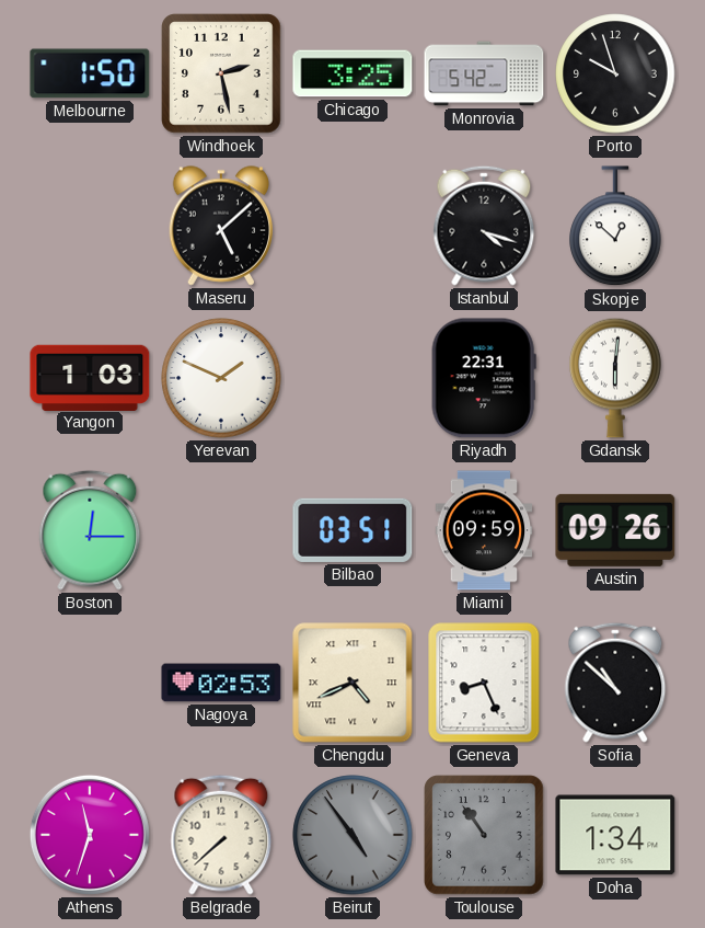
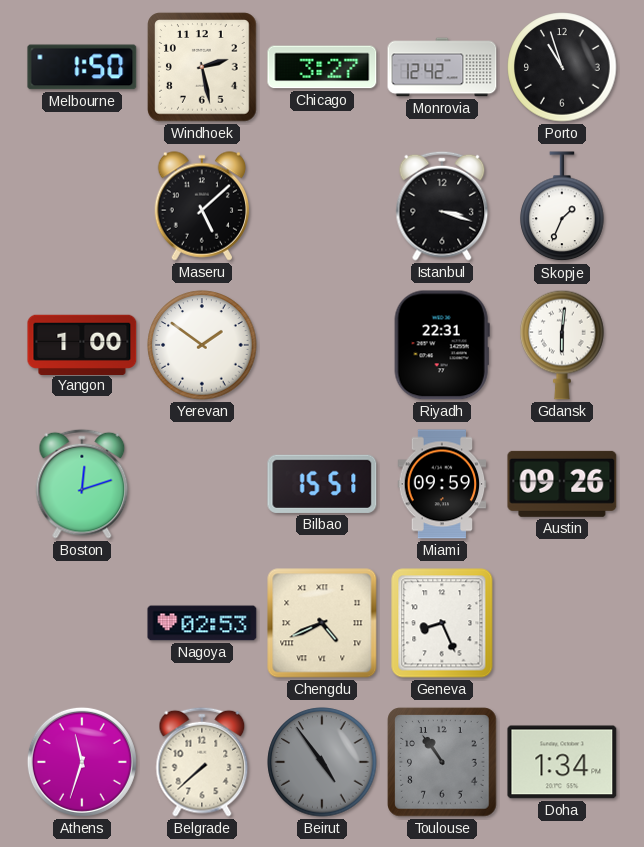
Chicago: 3:25 -> 3:27
Monrovia: 5:42 -> 12:42
Porto: 9:57 -> 10:57
Istanbul: 4:18 -> 3:18
Skopje: 12:52 -> 1:34
Yangon: 1:03 -> 1:00
Yerevan: 1:49 -> 1:51
Boston: 12:15 -> 12:12
Bilbao: 03:51 -> 15:51
Sofia: 10:52 -> none
